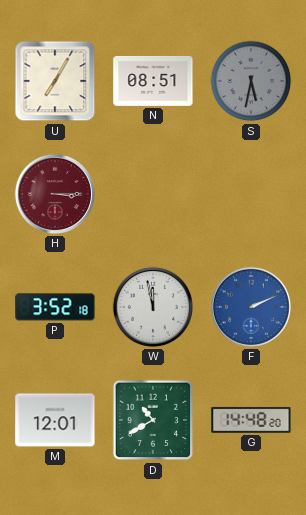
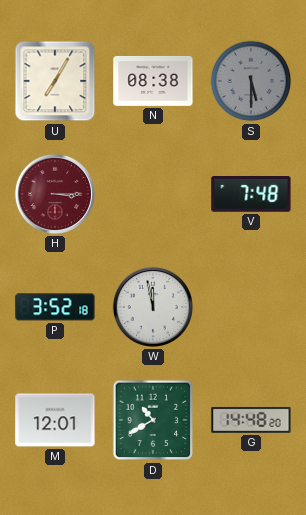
N: 08:51 -> 08:38
S: 5:32 -> 5:30
V: none -> 7:48
F: 2:11 -> none
